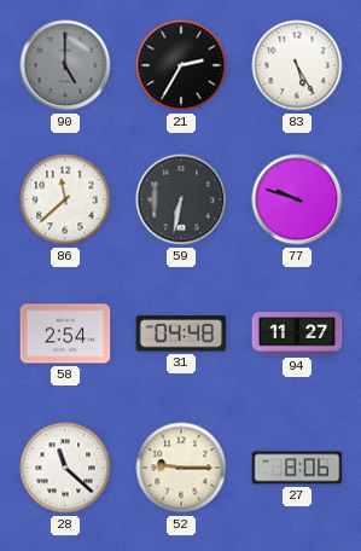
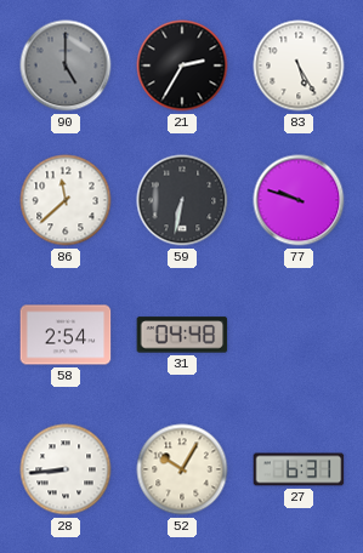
94: 11:27 -> none
28: 11:22 -> 8:44
52: 9:15 -> 10:05
27: 8:06 -> 6:31
